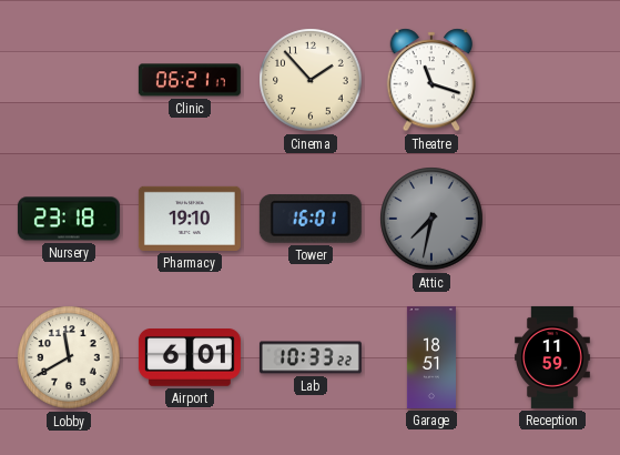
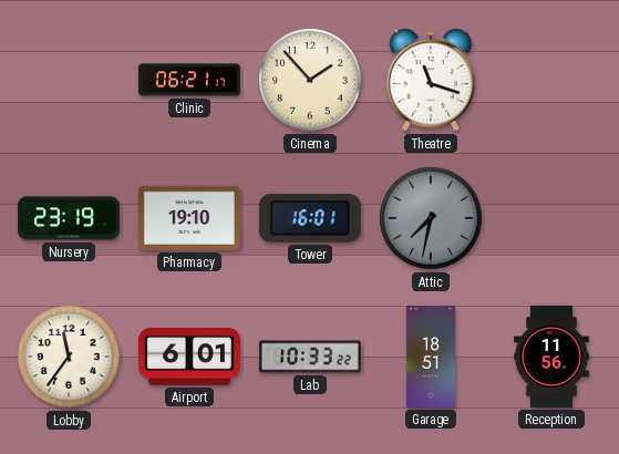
Nursery: 23:18 -> 23:19
Lobby: 11:40 -> 11:36
Reception: 11:59 -> 11:56
